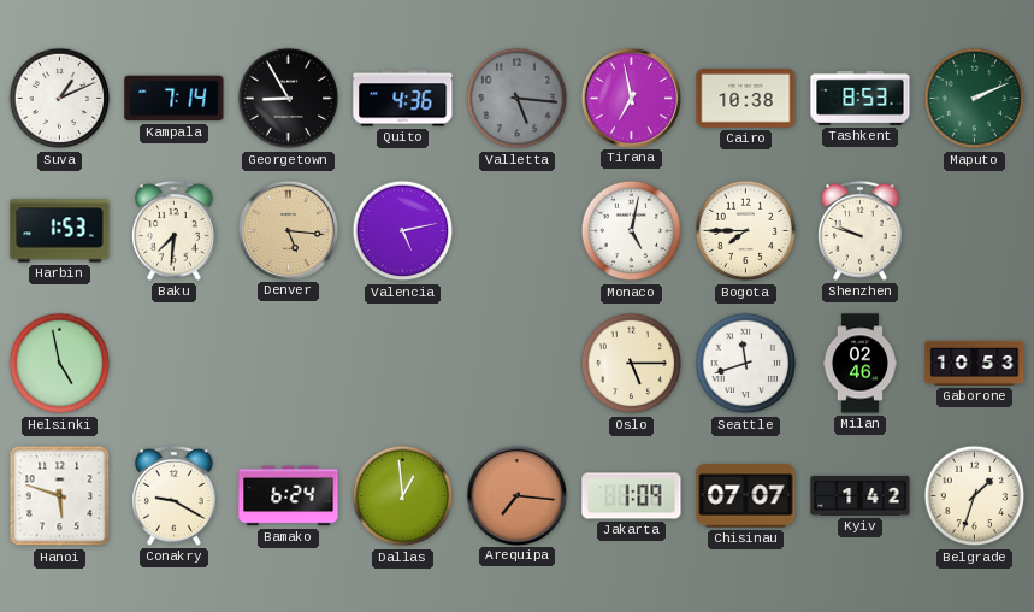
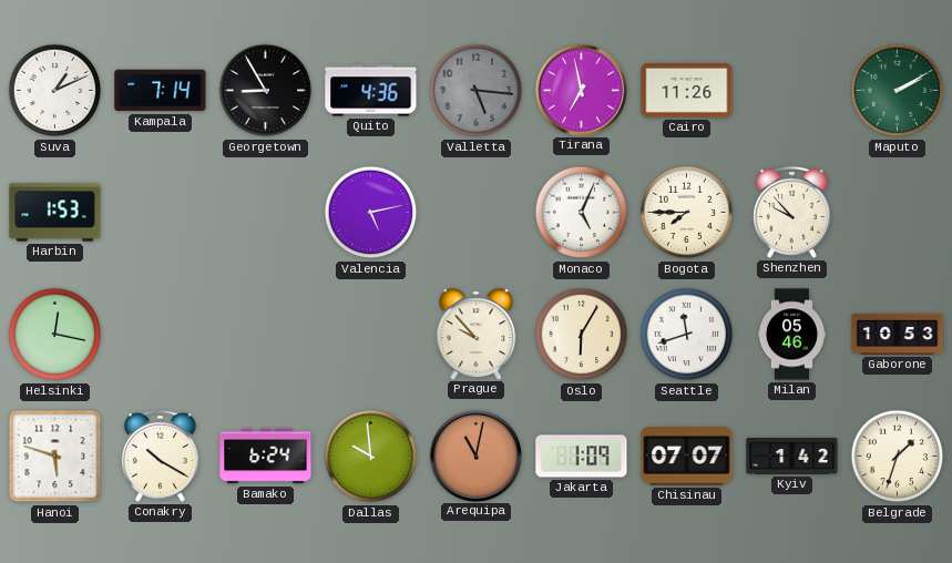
Cairo: 10:38 -> 11:26
Tashkent: 8:53 -> none
Maputo: 2:11 -> 2:10
Baku: 7:31 -> none
Denver: 5:16 -> none
Monaco: 5:02 -> 5:04
Shenzhen: 9:48 -> 9:53
Helsinki: 4:58 -> 12:17
Prague: none -> 9:53
Oslo: 5:15 -> 6:05
Milan: 02:46 -> 05:46
Conakry: 9:20 -> 10:20
Dallas: 12:59 -> 9:59
Arequipa: 7:16 -> 11:02
